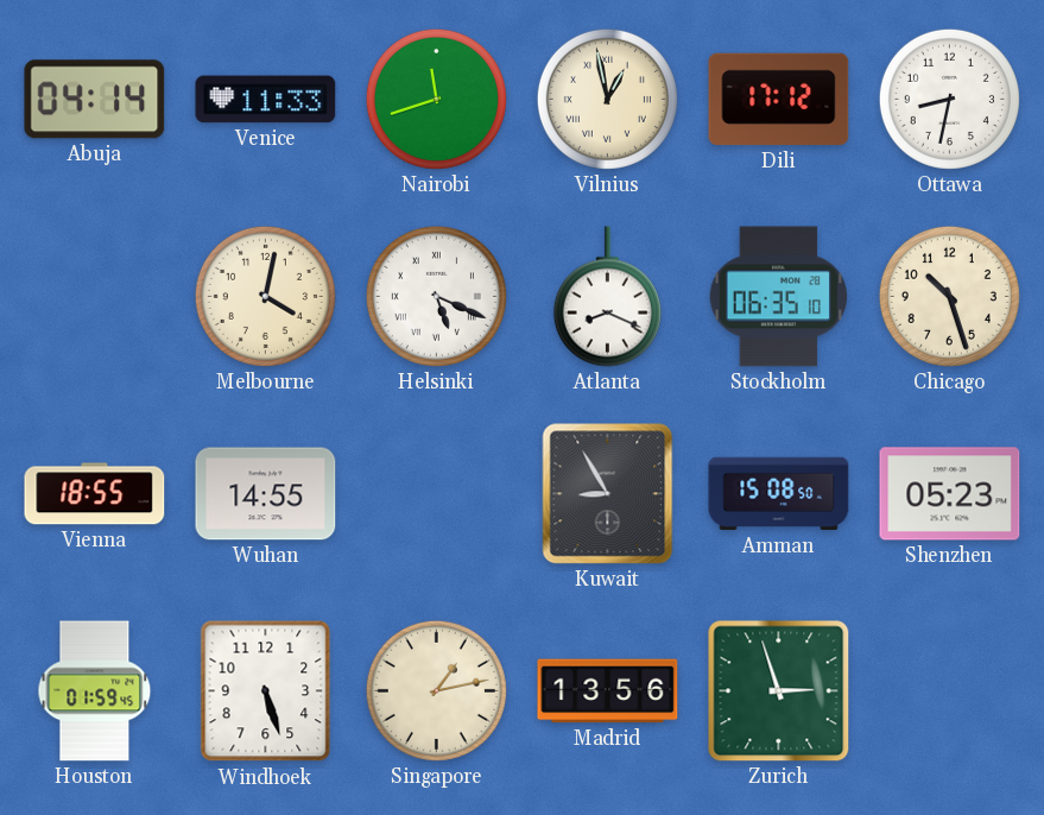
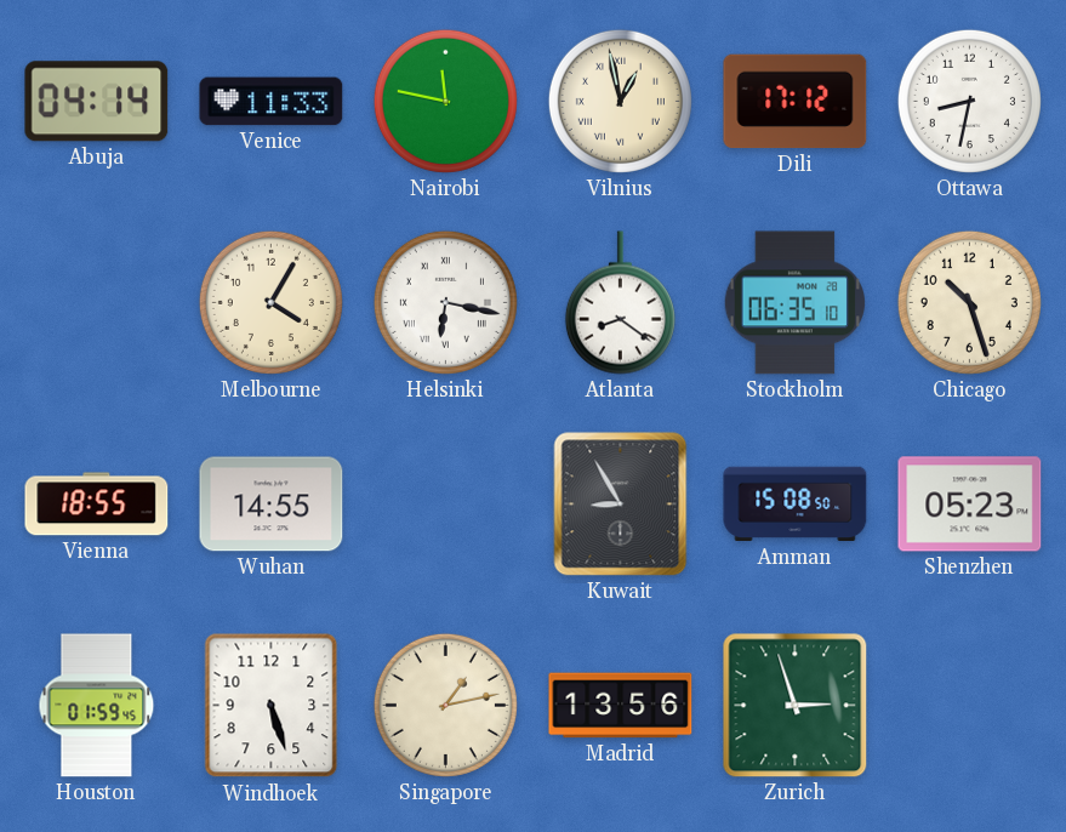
Nairobi: 11:42 -> 11:47
Melbourne: 4:02 -> 4:05
Helsinki: 5:19 -> 6:17
Atlanta: 8:19 -> 8:21
